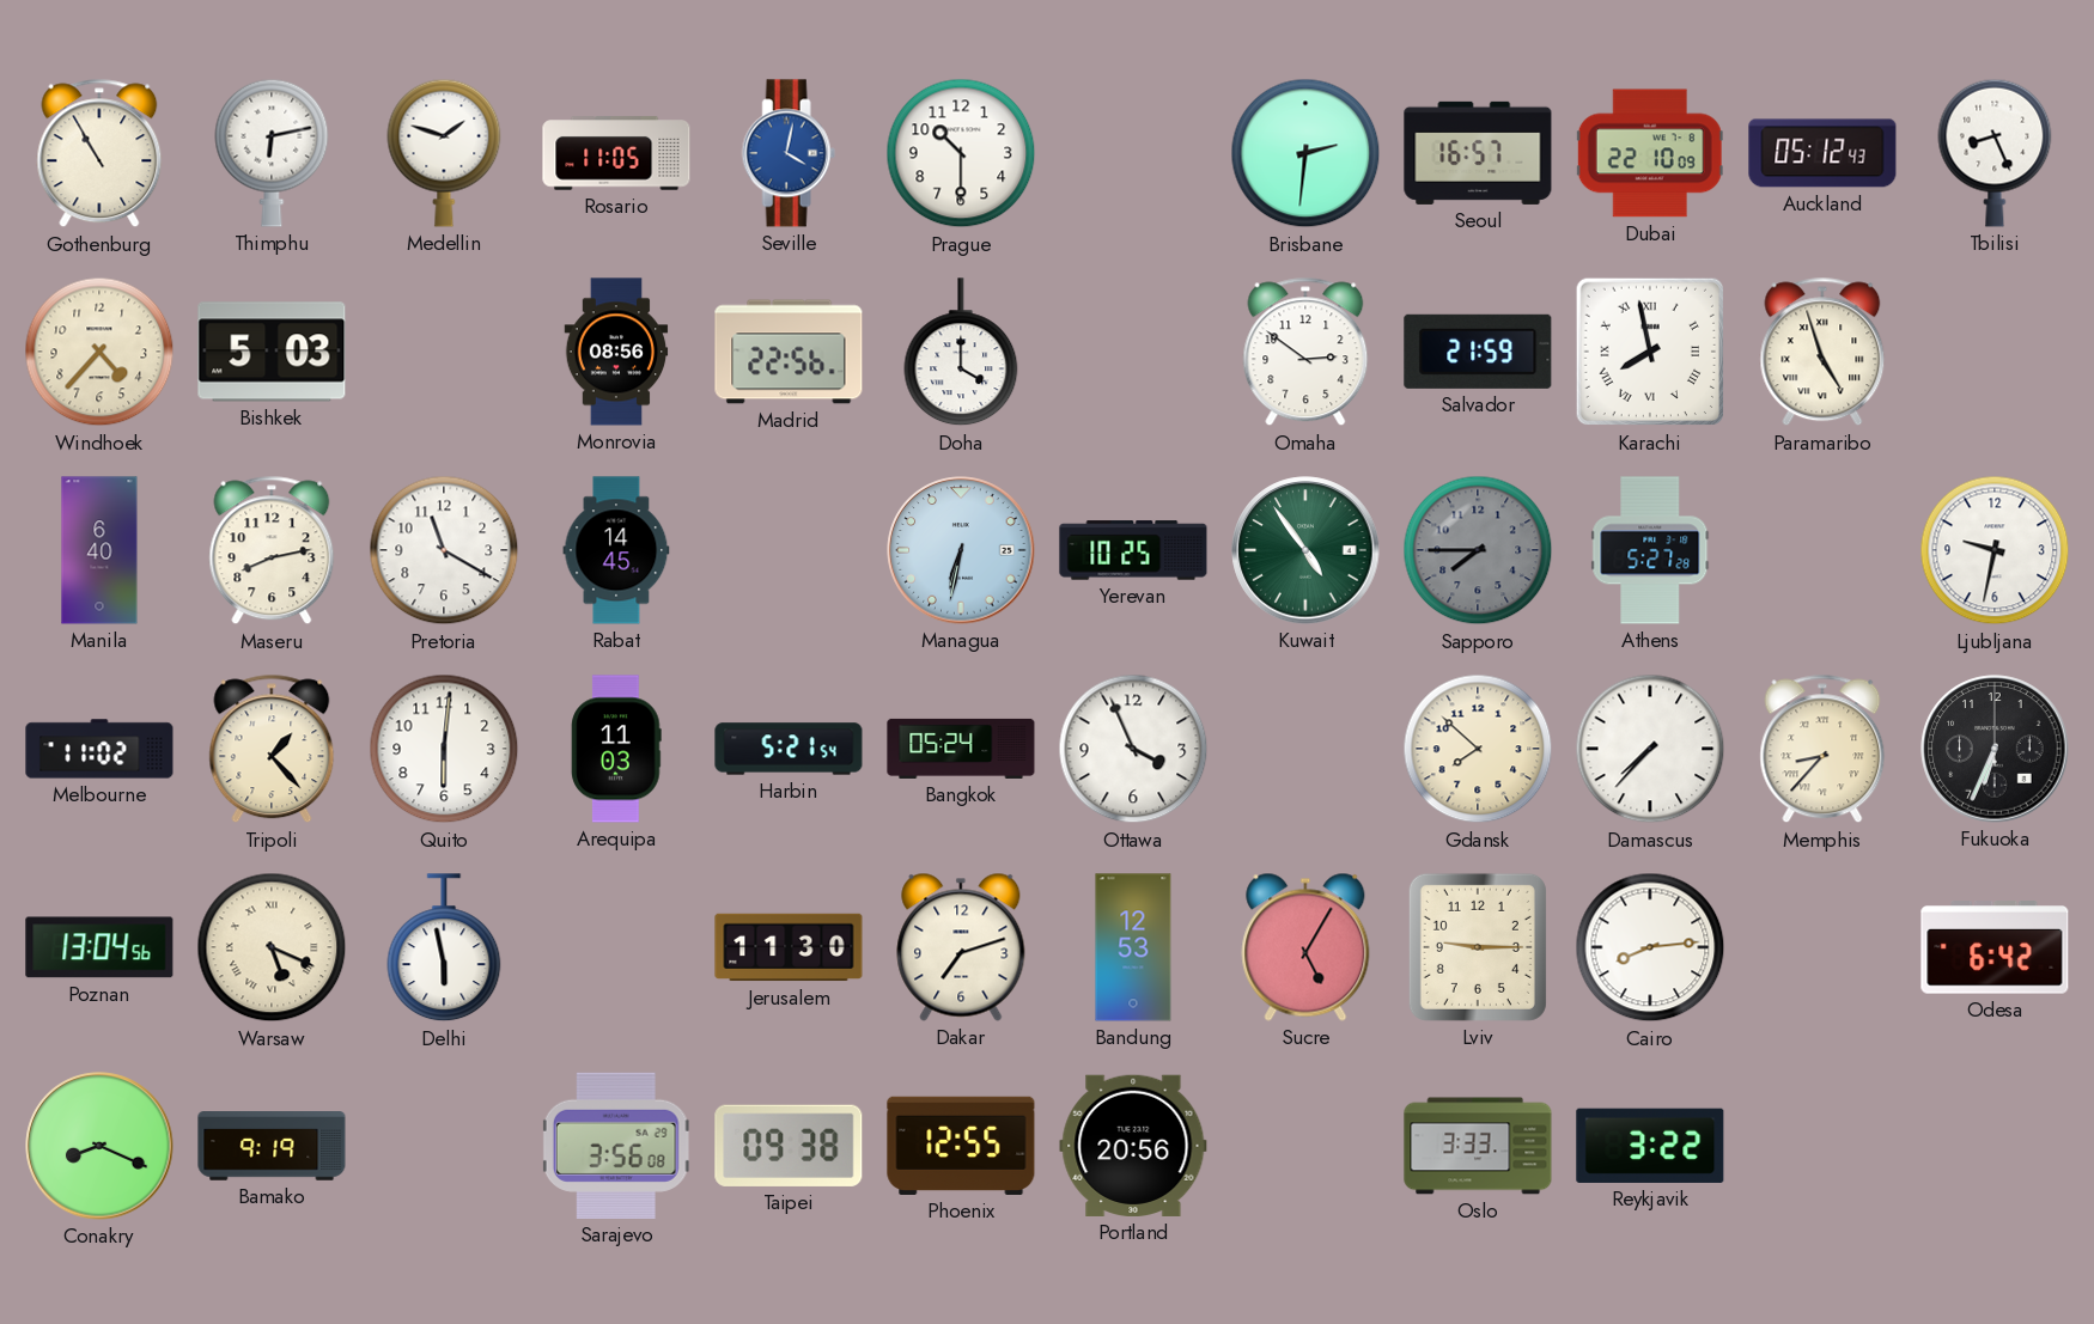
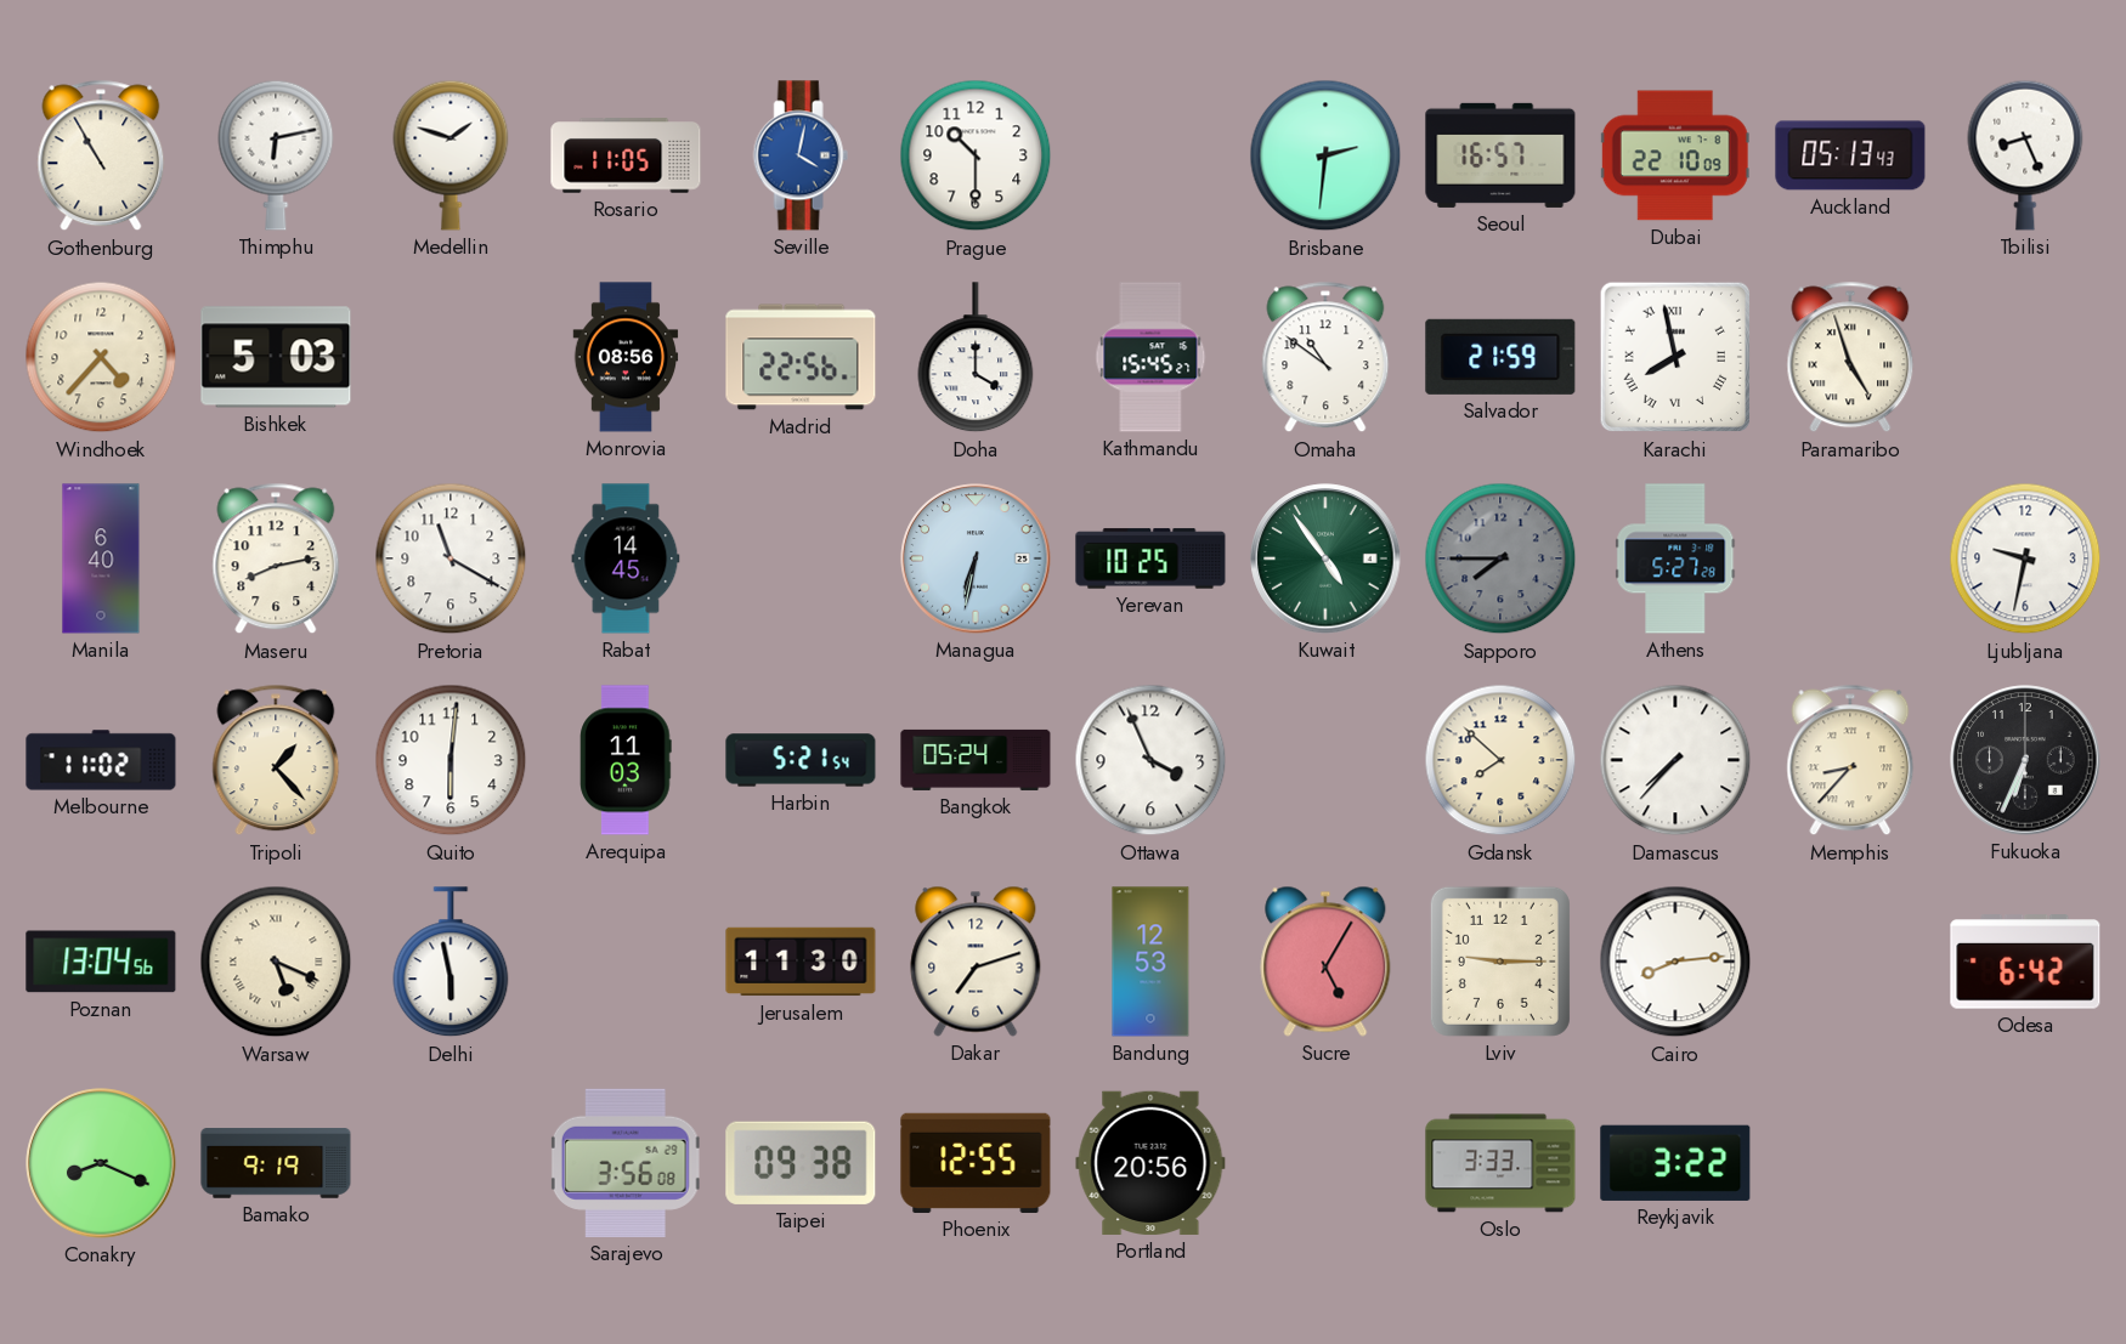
Auckland: 05:12 -> 05:13
Kathmandu: none -> 15:45
Omaha: 2:51 -> 10:51
